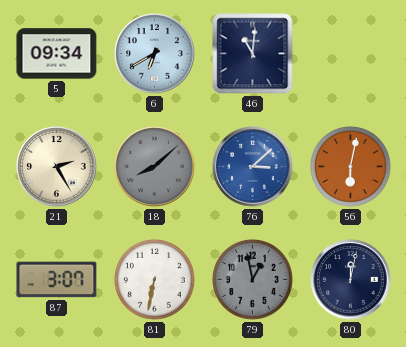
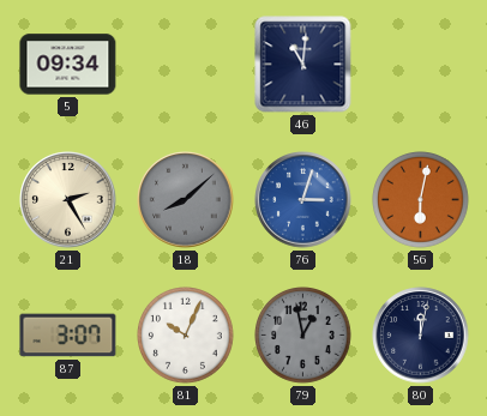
6: 6:40 -> none
76: 3:08 -> 3:03
81: 6:32 -> 10:04
